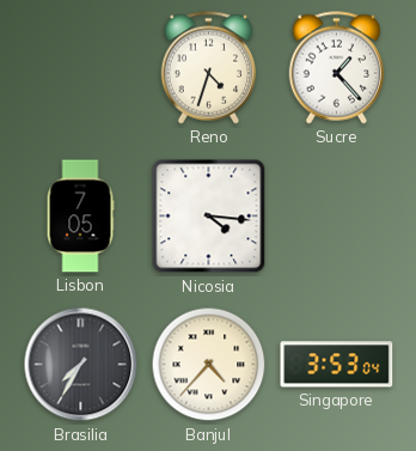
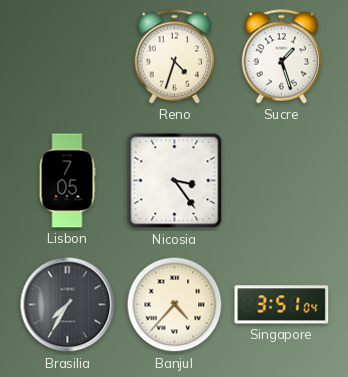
Sucre: 1:23 -> 1:27
Nicosia: 4:16 -> 3:24
Singapore: 3:53 -> 3:51
